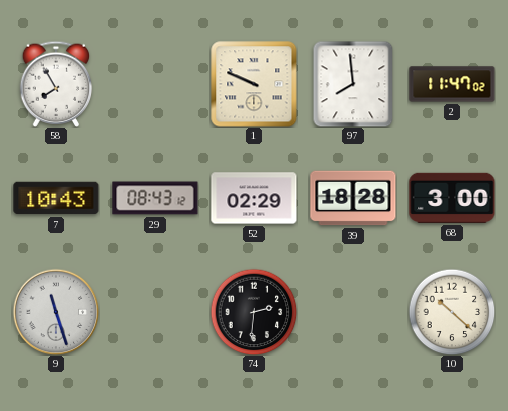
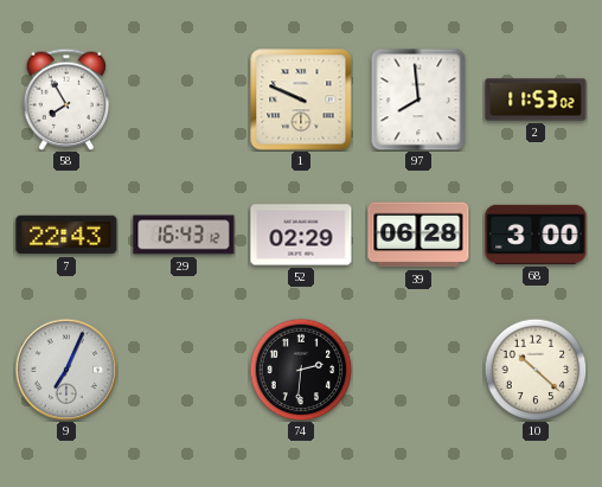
2: 11:47 -> 11:53
7: 10:43 -> 22:43
29: 08:43 -> 16:43
39: 18:28 -> 06:28
9: 11:27 -> 7:04
